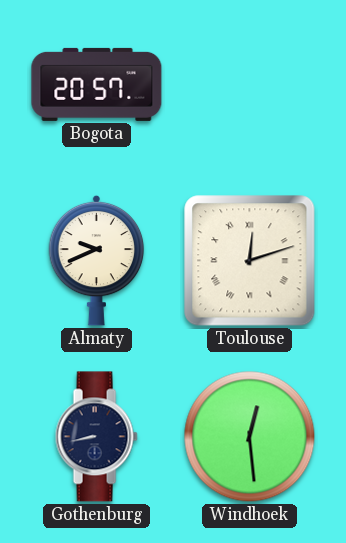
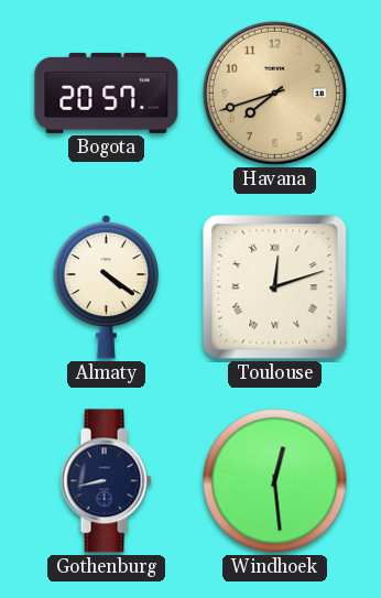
Havana: none -> 7:42
Almaty: 9:41 -> 4:21
